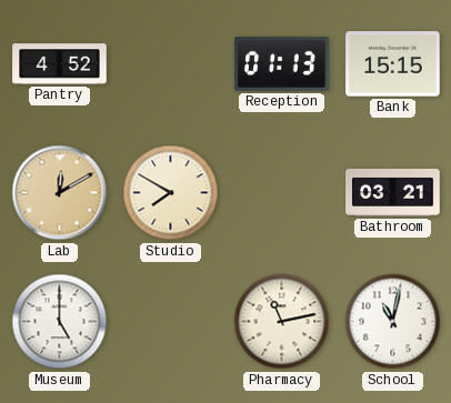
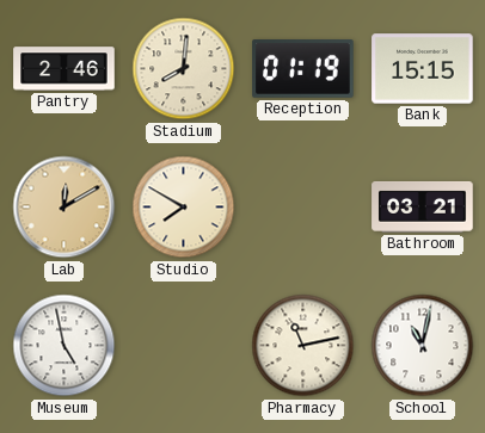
Pantry: 4:52 -> 2:46
Stadium: none -> 8:01
Reception: 01:13 -> 01:19
Museum: 5:00 -> 4:58
